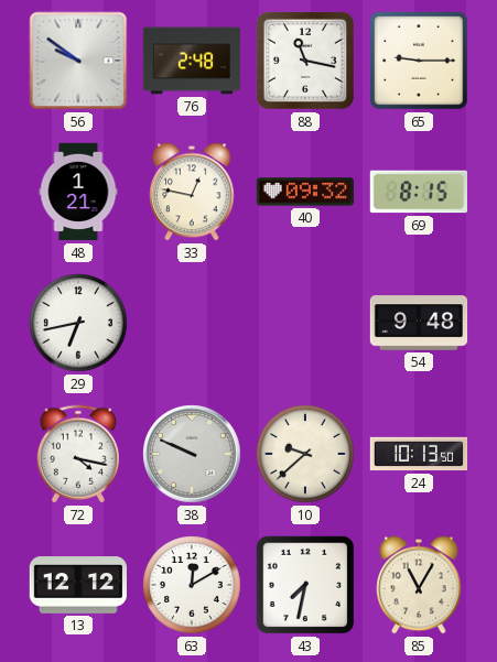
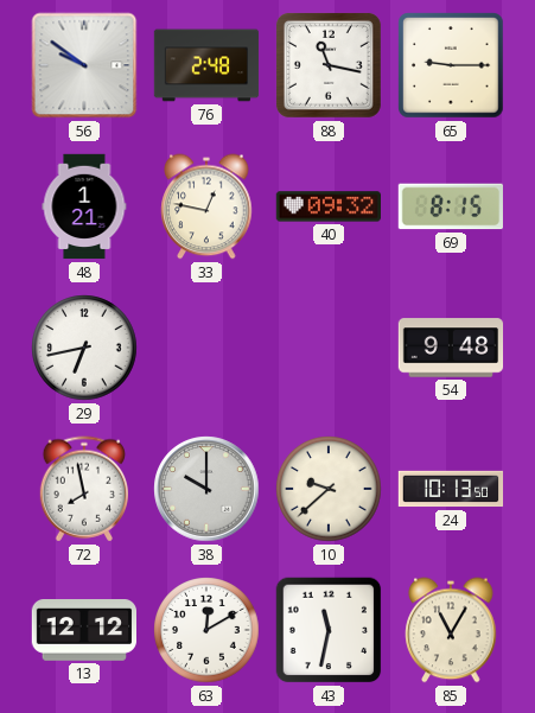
72: 4:17 -> 7:58
38: 9:49 -> 10:00
43: 7:32 -> 11:32
